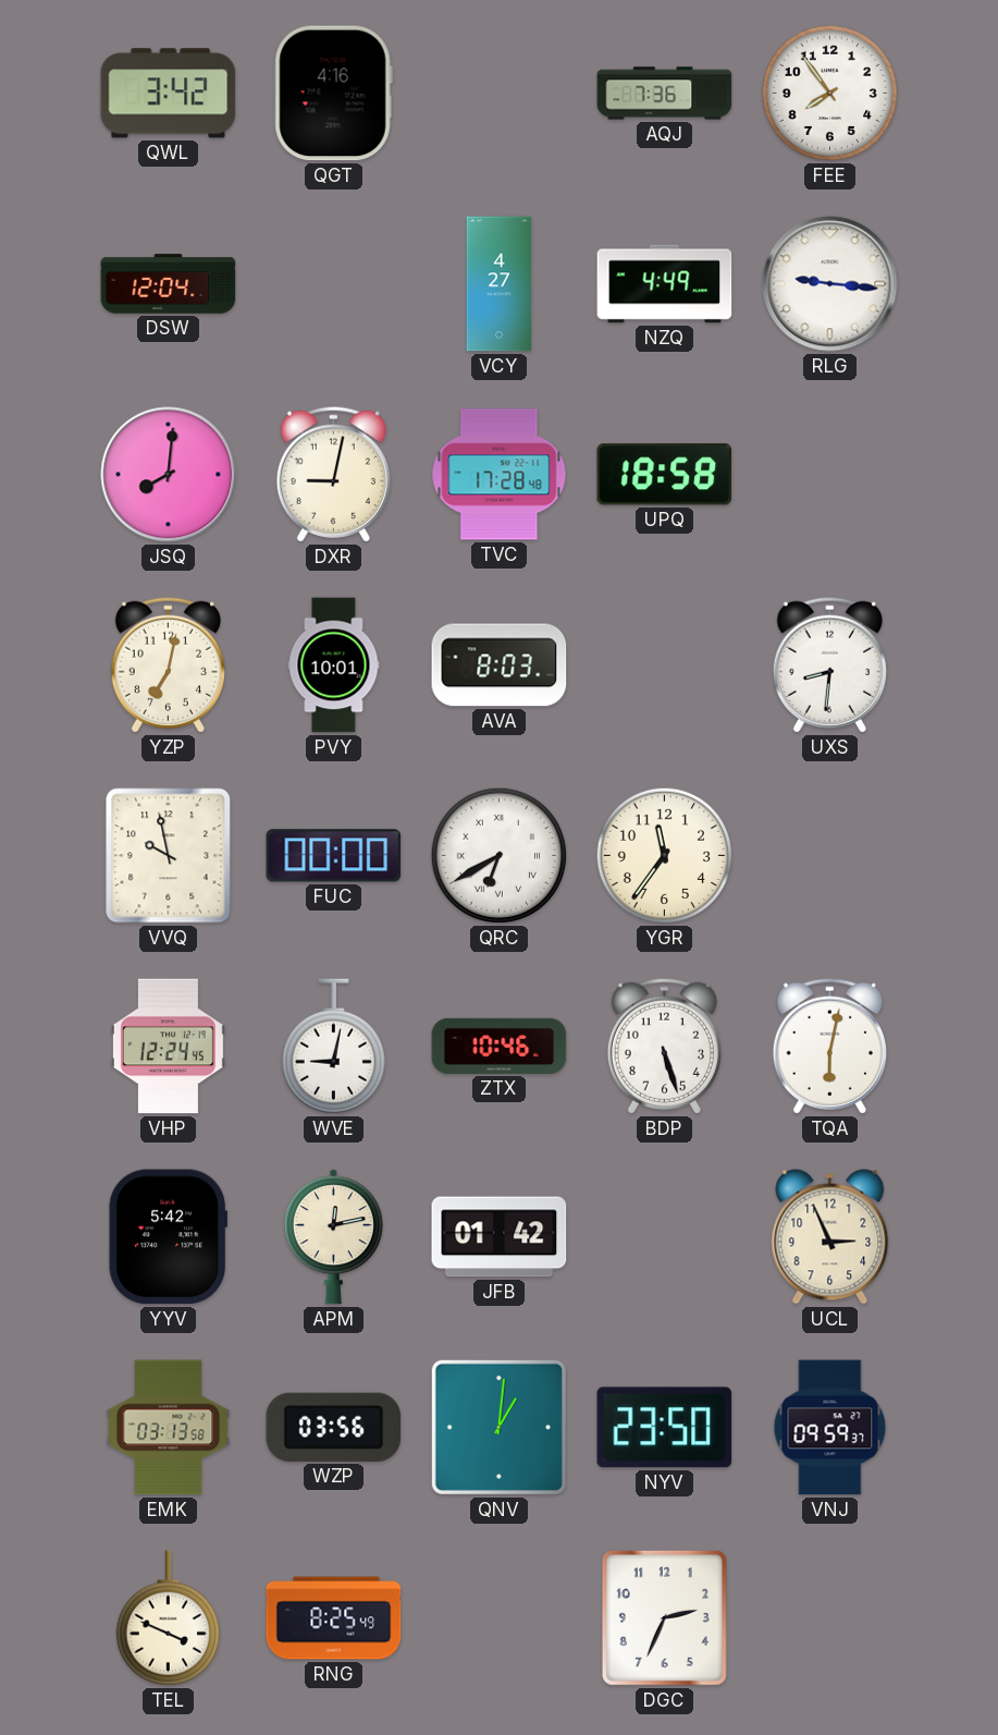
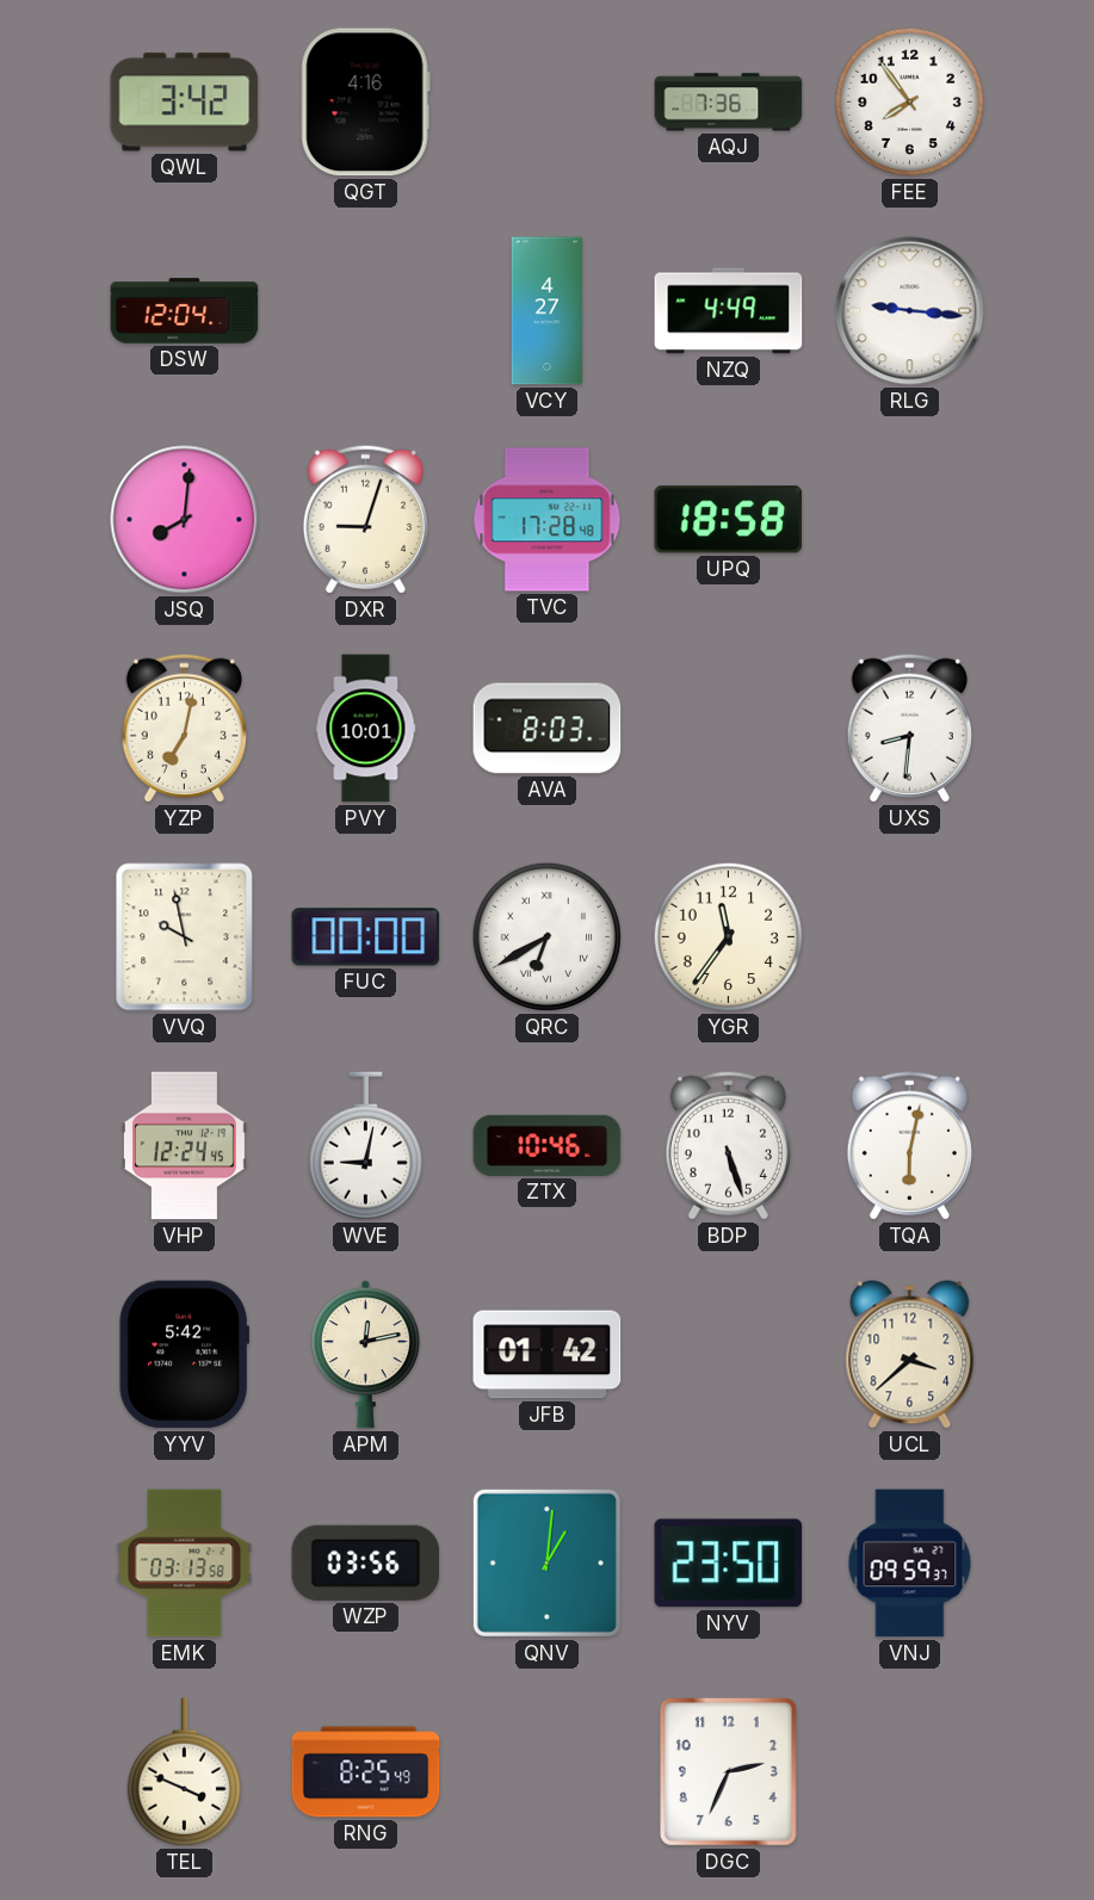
DXR: 9:02 -> 9:03
UCL: 2:56 -> 3:38
